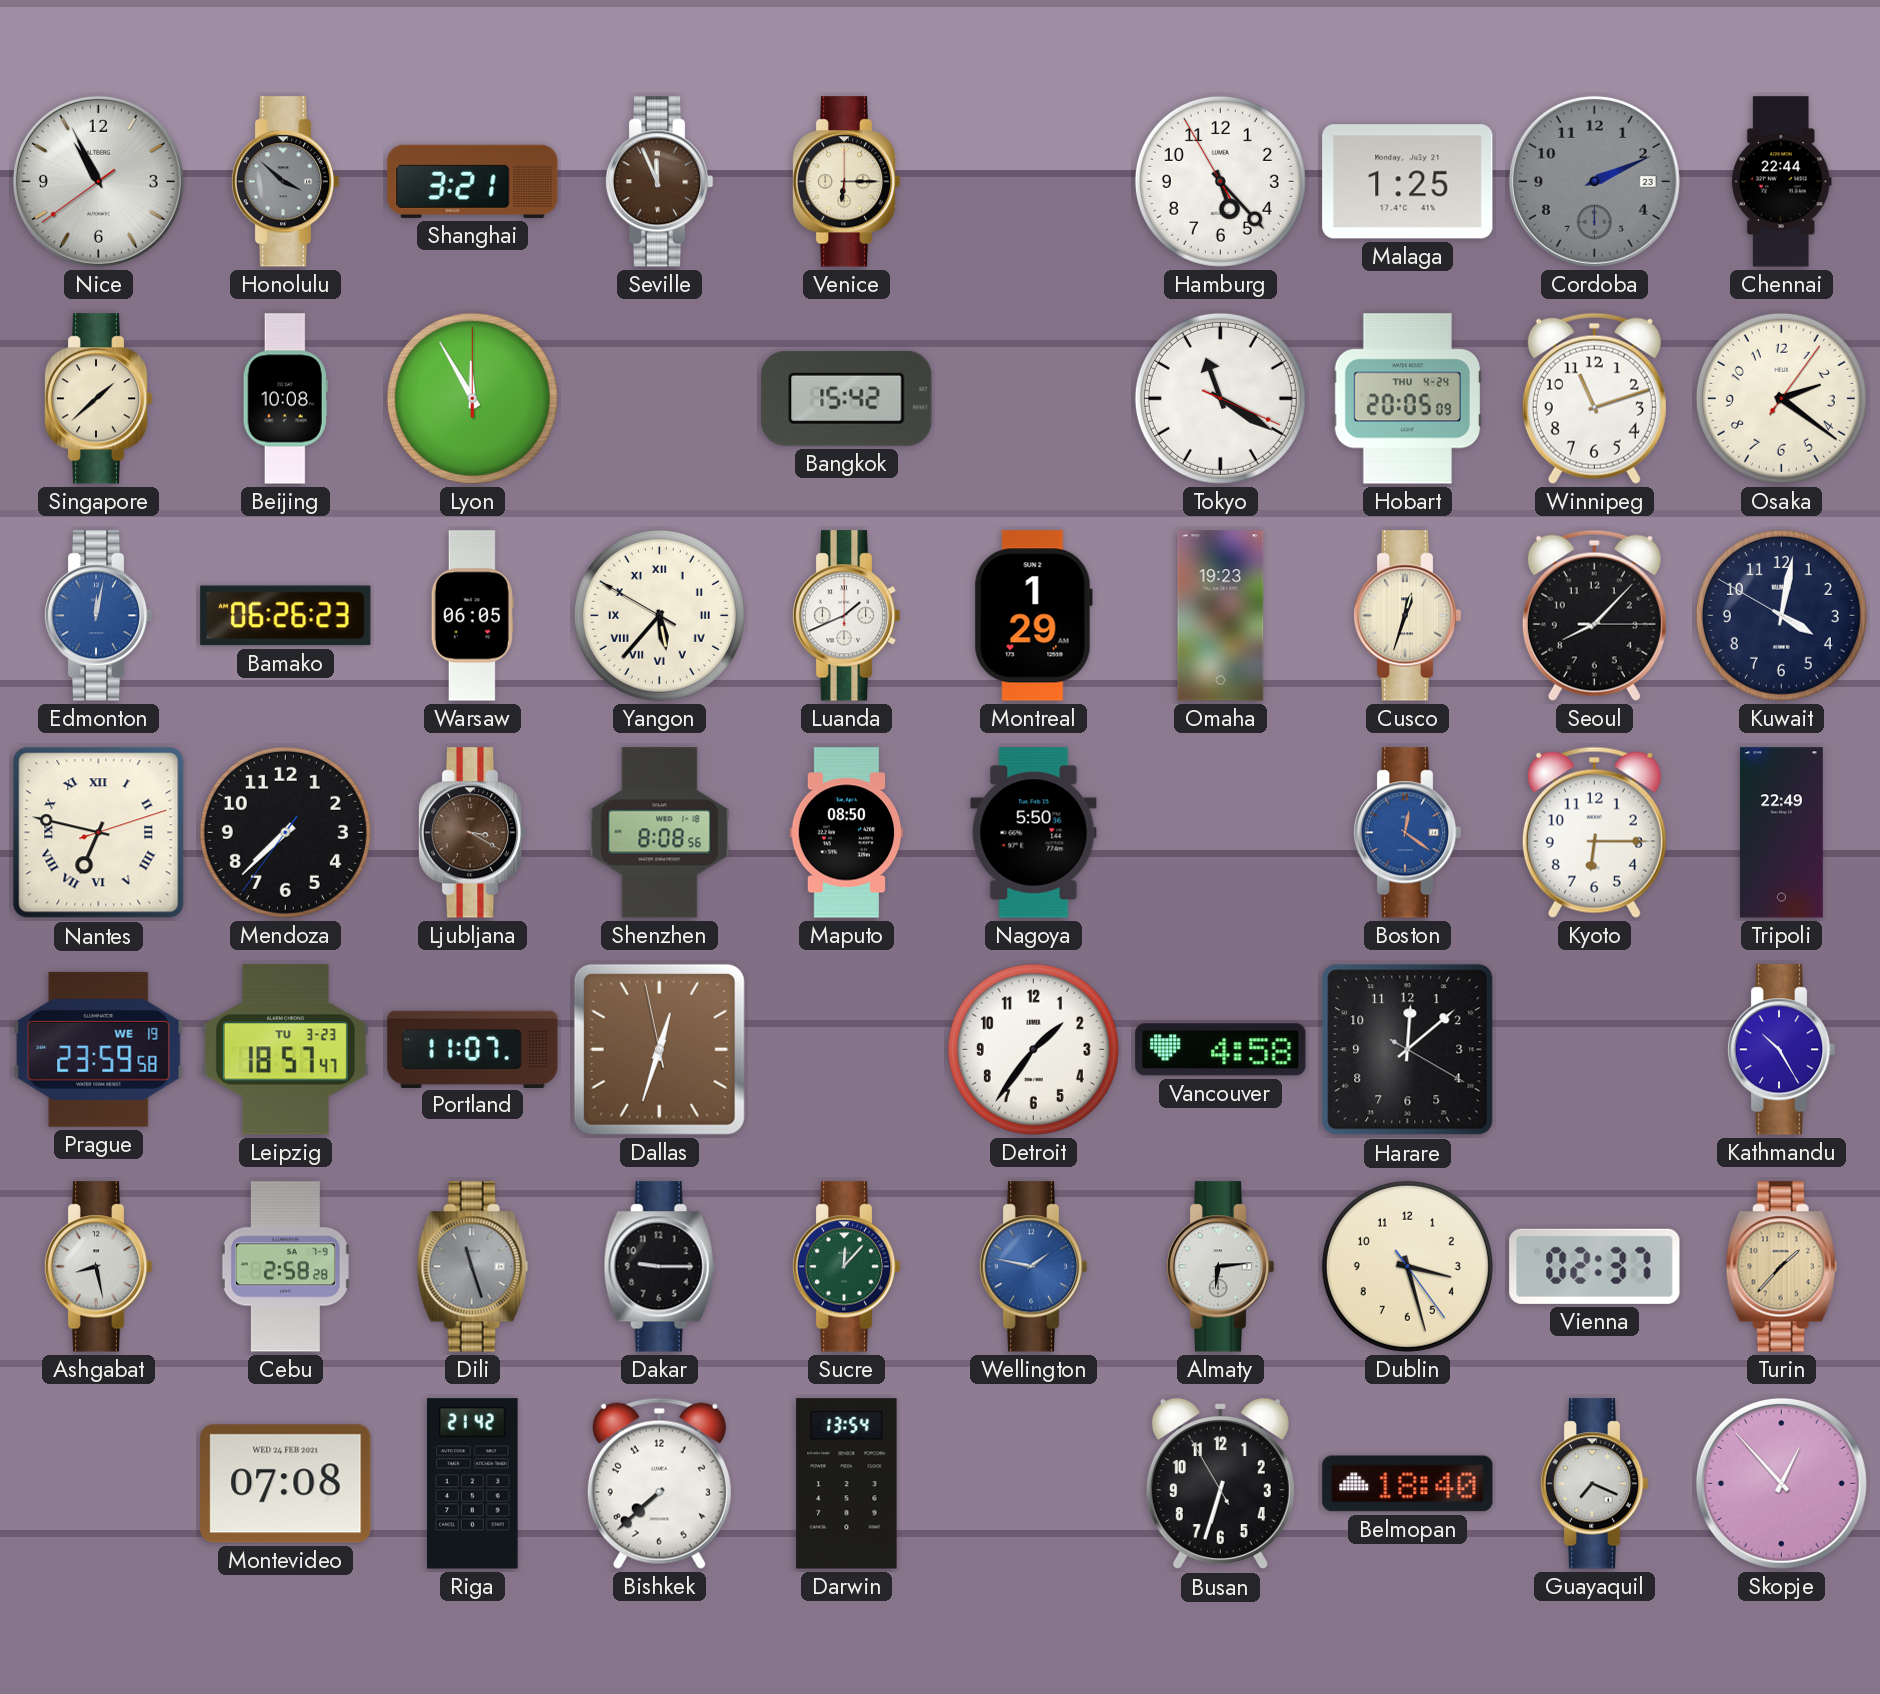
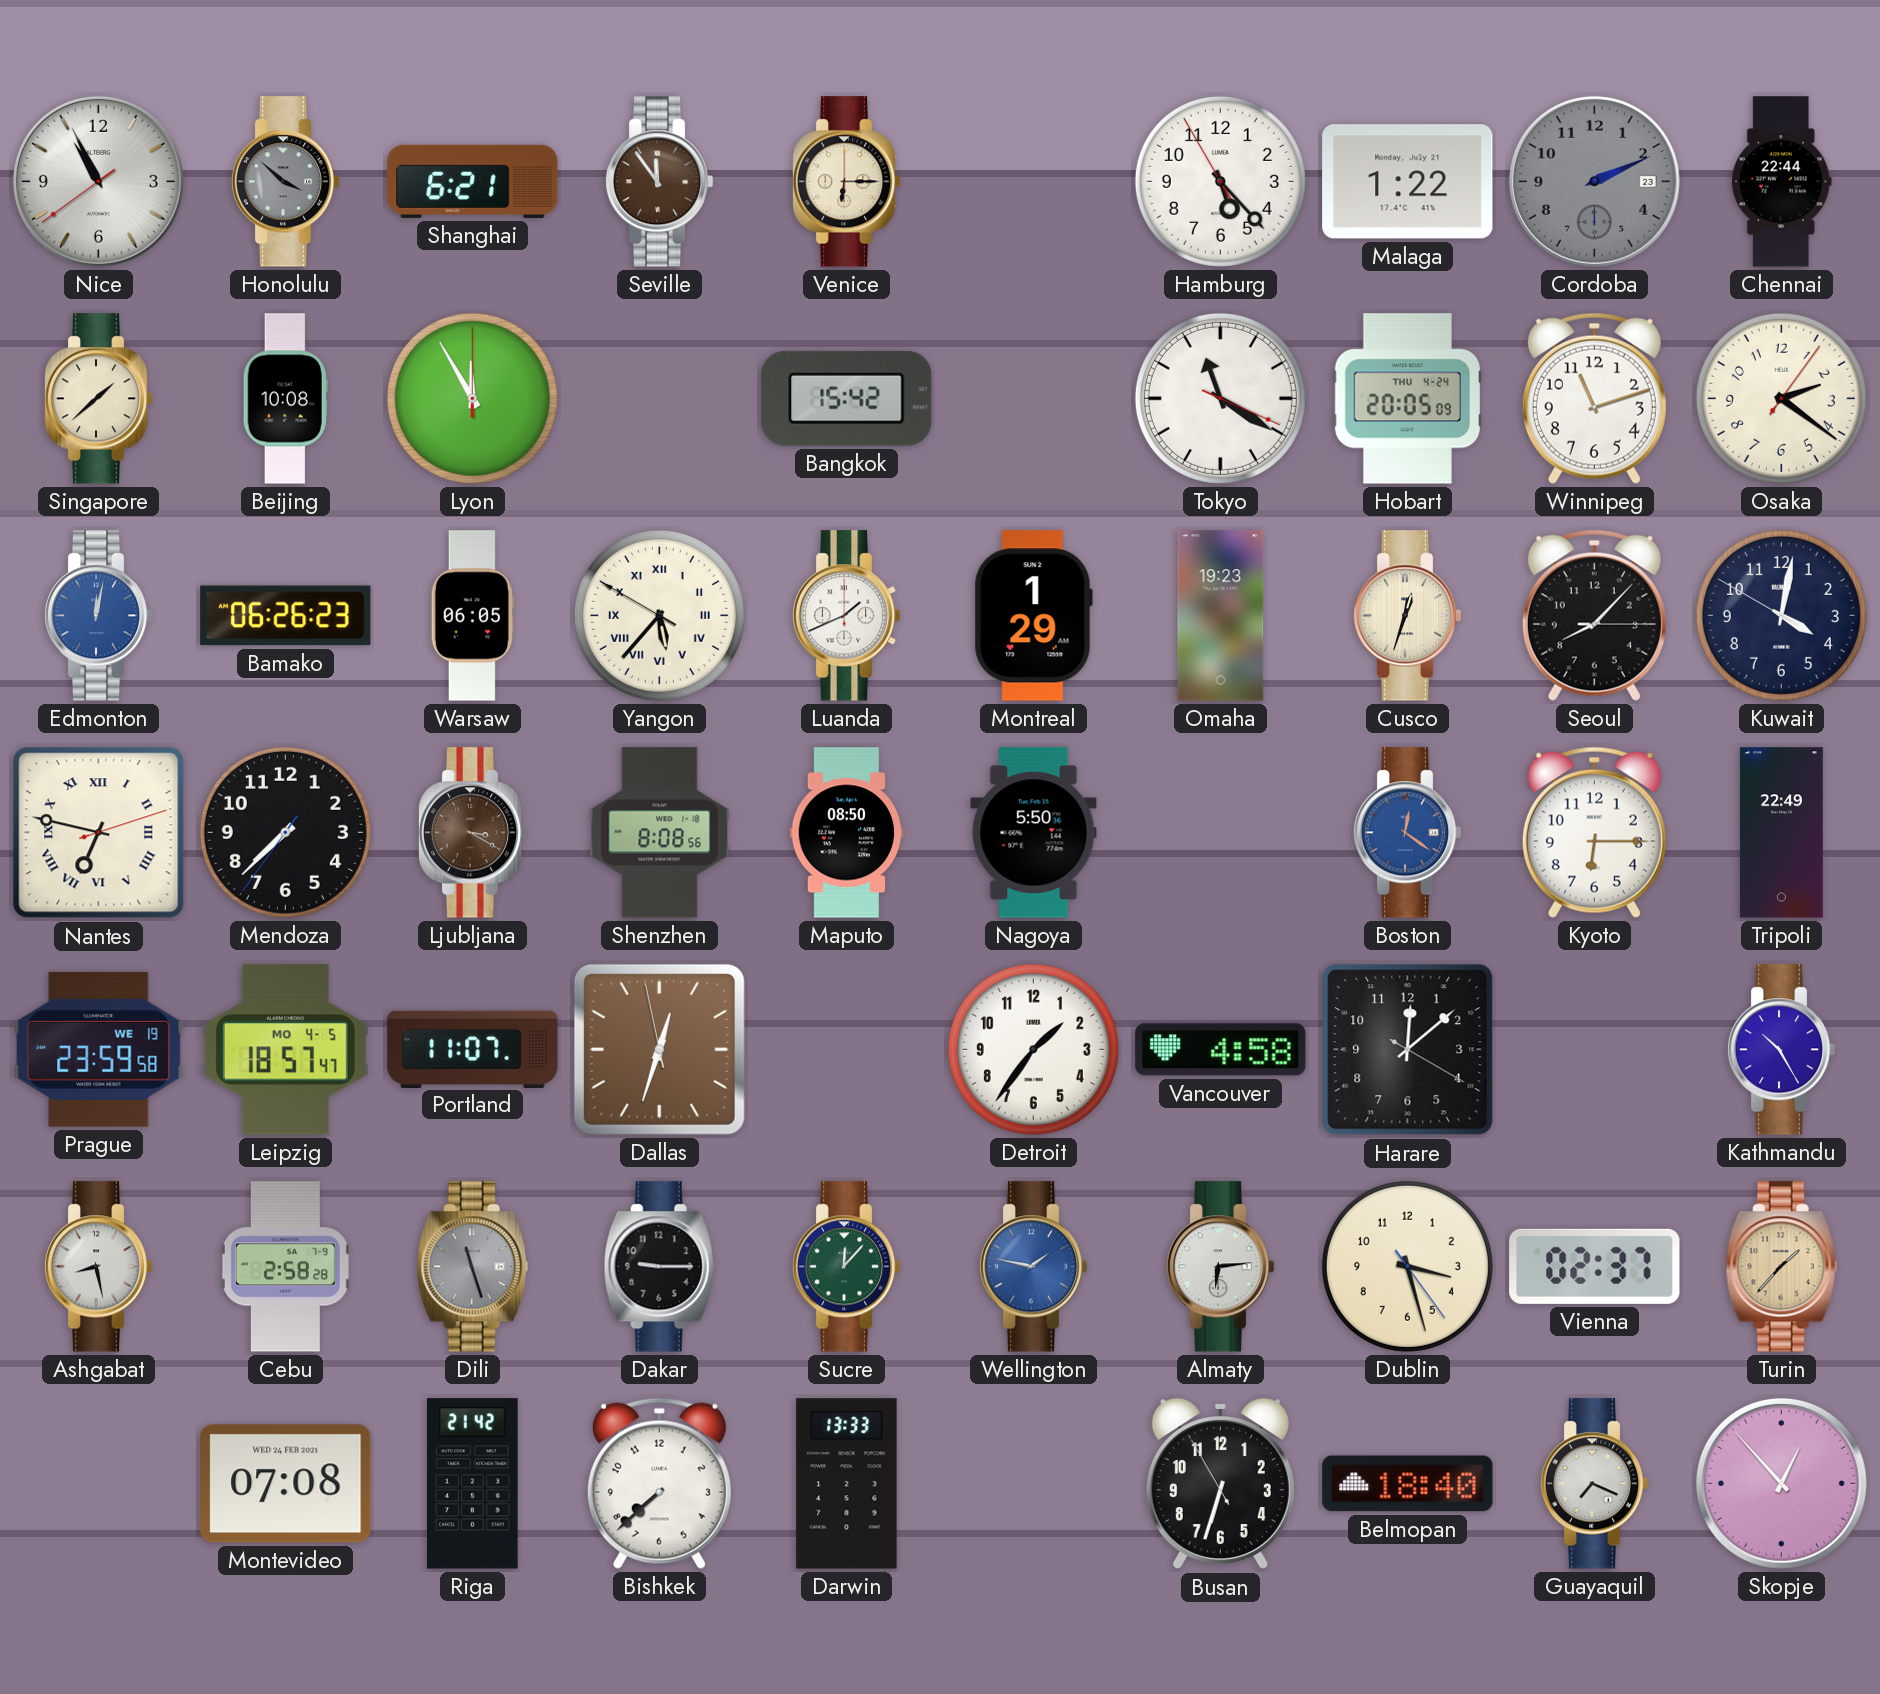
Shanghai: 3:21 -> 6:21
Seville: 11:56 -> 11:54
Malaga: 1:25 -> 1:22
Leipzig date: TU 3-23 -> MO 4-5
Darwin: 13:54 -> 13:33
